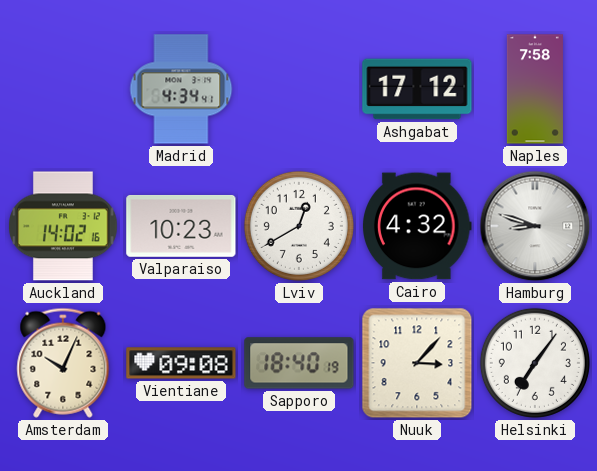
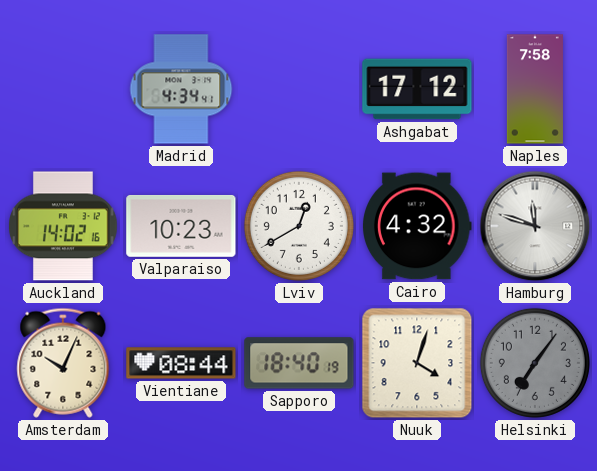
Hamburg: 8:48 -> 11:48
Vientiane: 09:08 -> 08:44
Nuuk: 3:07 -> 4:03
Helsinki dial: white -> grey
